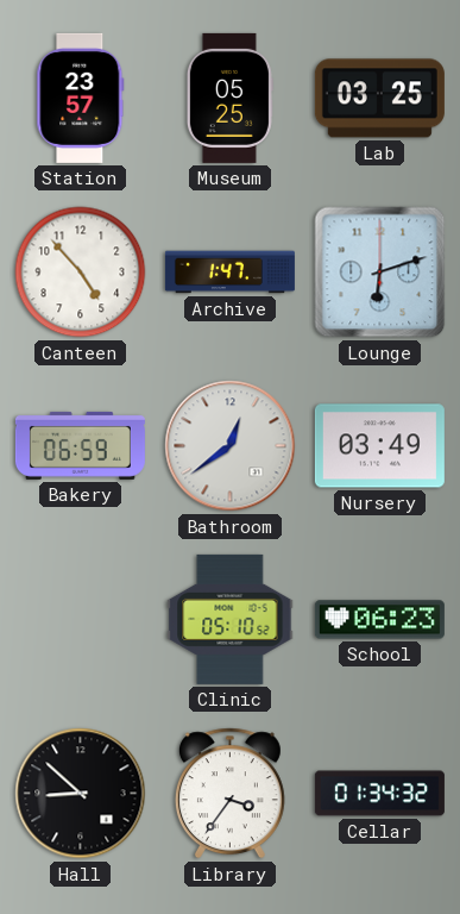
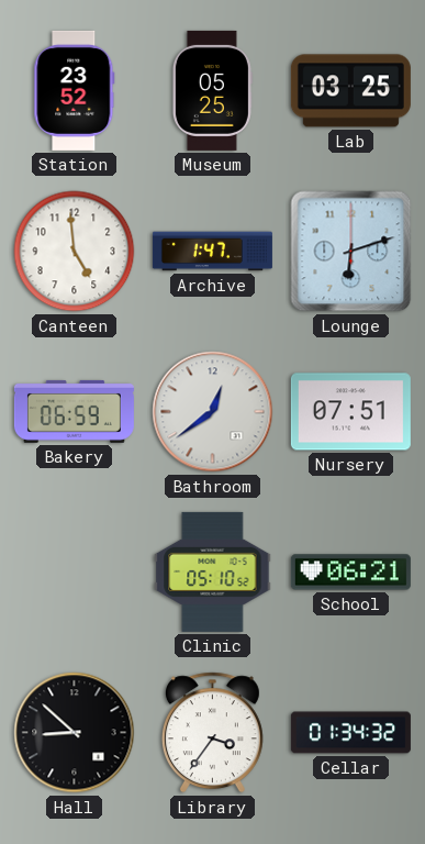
Station: 23:57 -> 23:52
Canteen: 4:53 -> 4:59
Nursery: 03:49 -> 07:51
School: 06:23 -> 06:21
